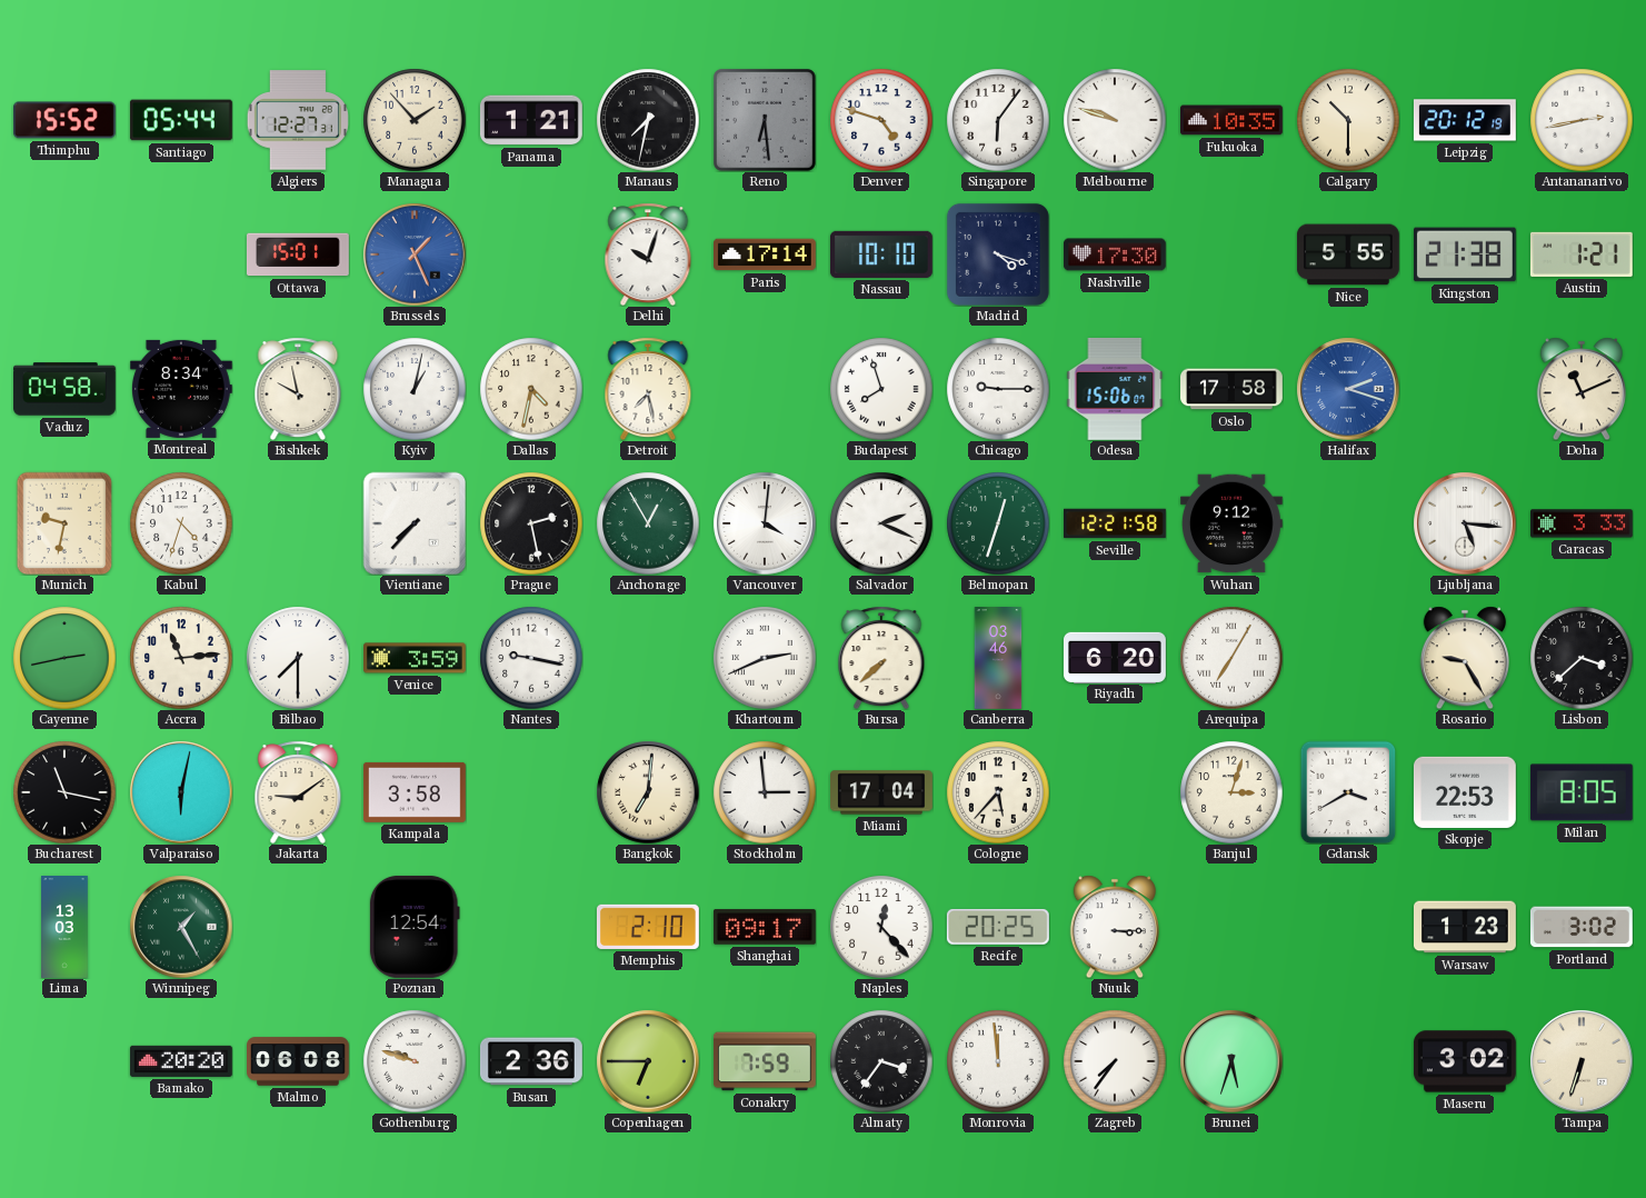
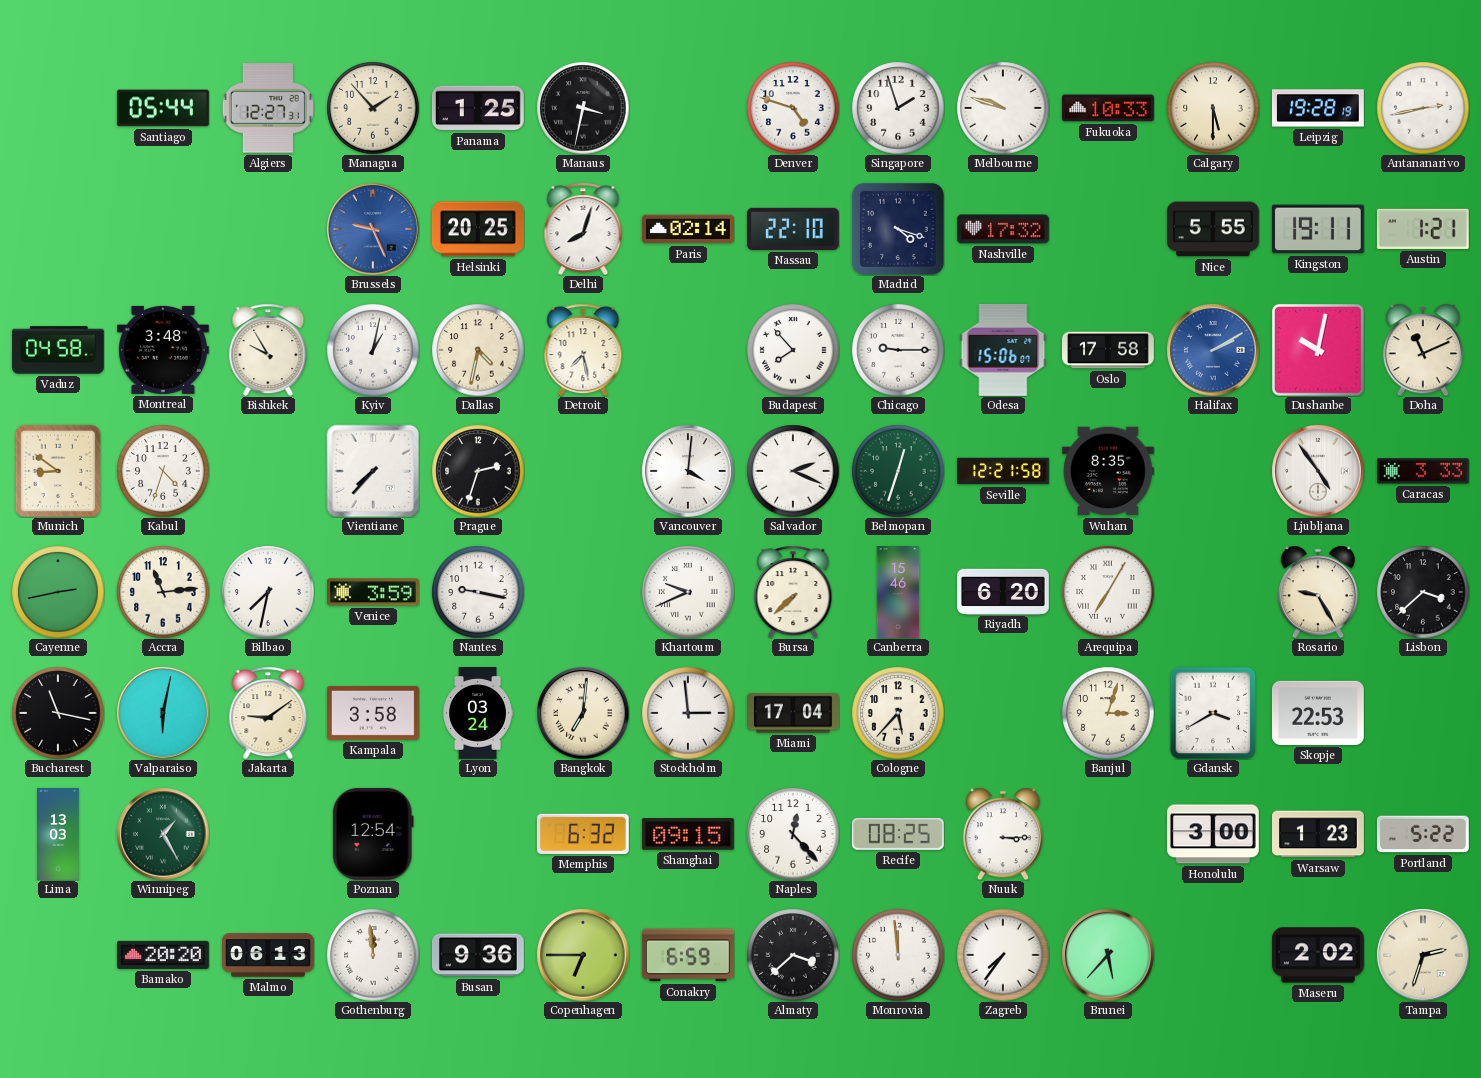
Thimphu: 15:52 -> none
Panama: 1:21 -> 1:25
Manaus: 7:32 -> 3:32
Reno: 6:29 -> none
Singapore: 6:06 -> 1:57
Fukuoka: 10:35 -> 10:33
Calgary: 10:30 -> 5:30
Leipzig: 20:12 -> 19:28
Ottawa: 15:01 -> none
Brussels: 1:26 -> 9:26
Helsinki: none -> 20:25
Delhi: 10:03 -> 8:03
Paris: 17:14 -> 02:14
Nassau: 10:10 -> 22:10
Nashville: 17:30 -> 17:32
Kingston: 21:38 -> 19:11
Montreal: 8:34 -> 3:48
Bishkek: 9:58 -> 9:55
Budapest: 7:57 -> 7:53
Halifax: 2:18 -> 2:10
Dushanbe: none -> 10:02
Munich: 9:32 -> 8:51
Prague: 2:28 -> 2:33
Anchorage: 12:55 -> none
Wuhan: 9:12 -> 8:35
Ljubljana: 5:16 -> 4:54
Bilbao: 7:30 -> 7:32
Khartoum: 2:41 -> 9:41
Canberra: 03:46 -> 15:46
Lyon: none -> 03:24
Milan: 8:05 -> none
Memphis: 2:10 -> 6:32
Shanghai: 09:17 -> 09:15
Recife: 20:25 -> 08:25
Honolulu: none -> 3:00
Portland: 3:02 -> 5:22
Malmo: 06:08 -> 06:13
Gothenburg: 9:48 -> 11:59
Busan: 2:36 -> 9:36
Conakry: 7:59 -> 6:59
Almaty: 3:36 -> 3:38
Brunei: 5:33 -> 5:37
Maseru: 3:02 -> 2:02
Tampa: 6:33 -> 2:33
